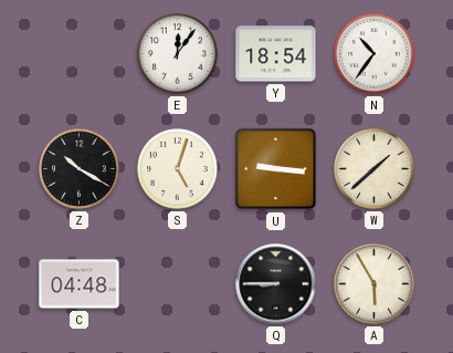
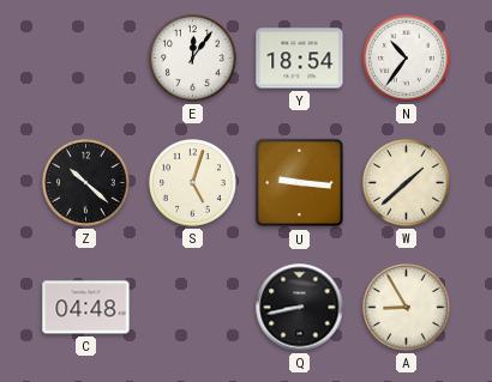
Z: 10:20 -> 10:22
Q: 8:45 -> 8:43
A: 5:55 -> 8:55
